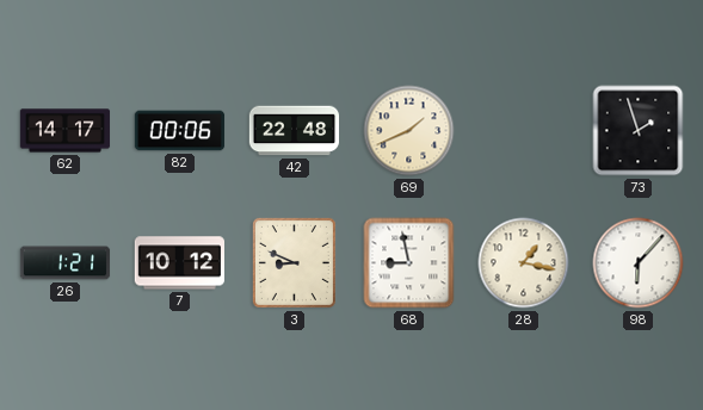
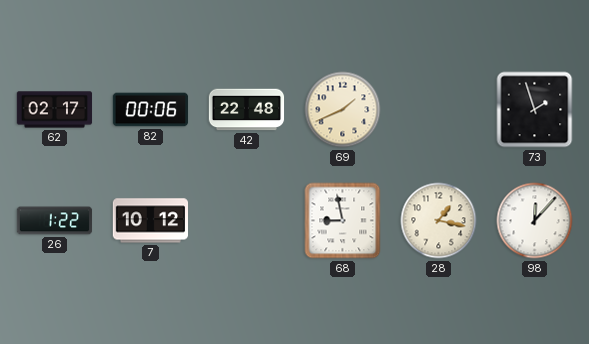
62: 14:17 -> 02:17
26: 1:21 -> 1:22
3: 8:49 -> none
98: 6:07 -> 12:07
